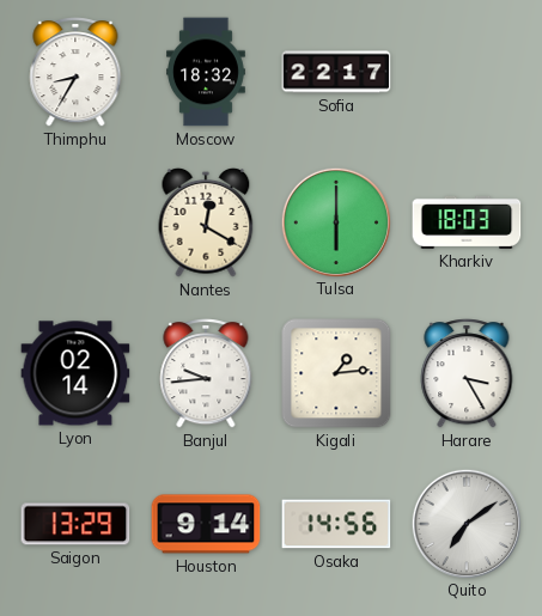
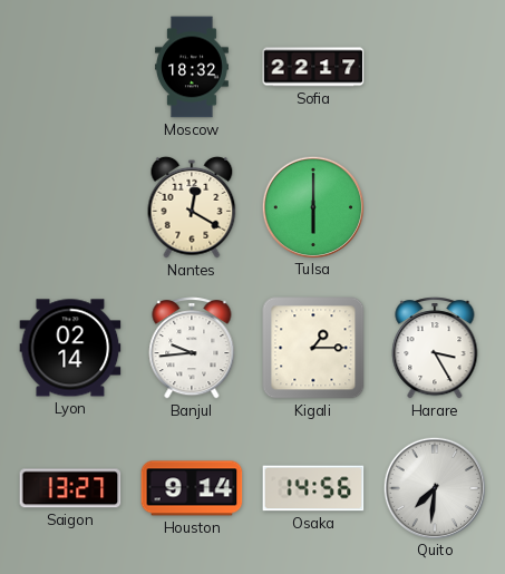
Thimphu: 8:35 -> none
Kharkiv: 18:03 -> none
Kigali: 1:14 -> 1:15
Saigon: 13:29 -> 13:27
Quito: 7:09 -> 7:31
